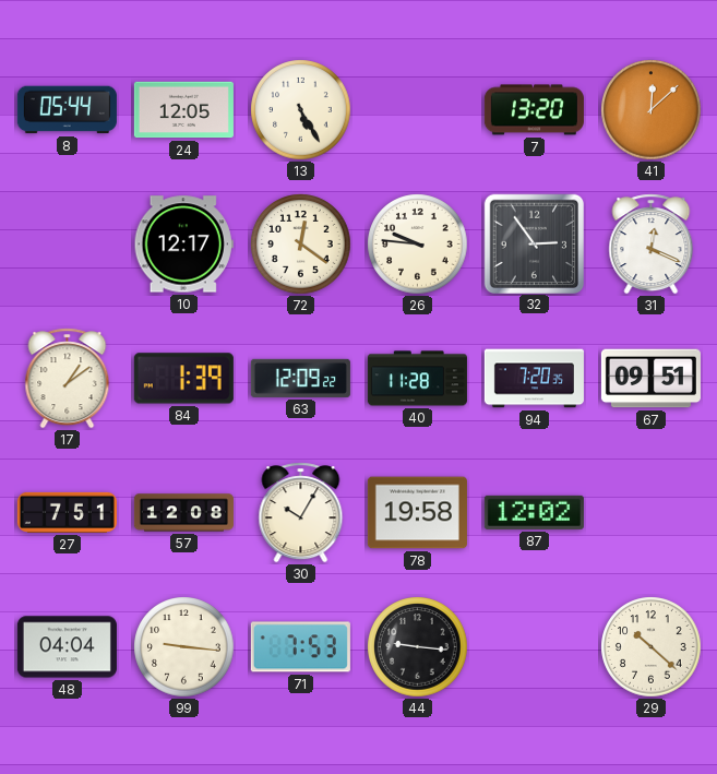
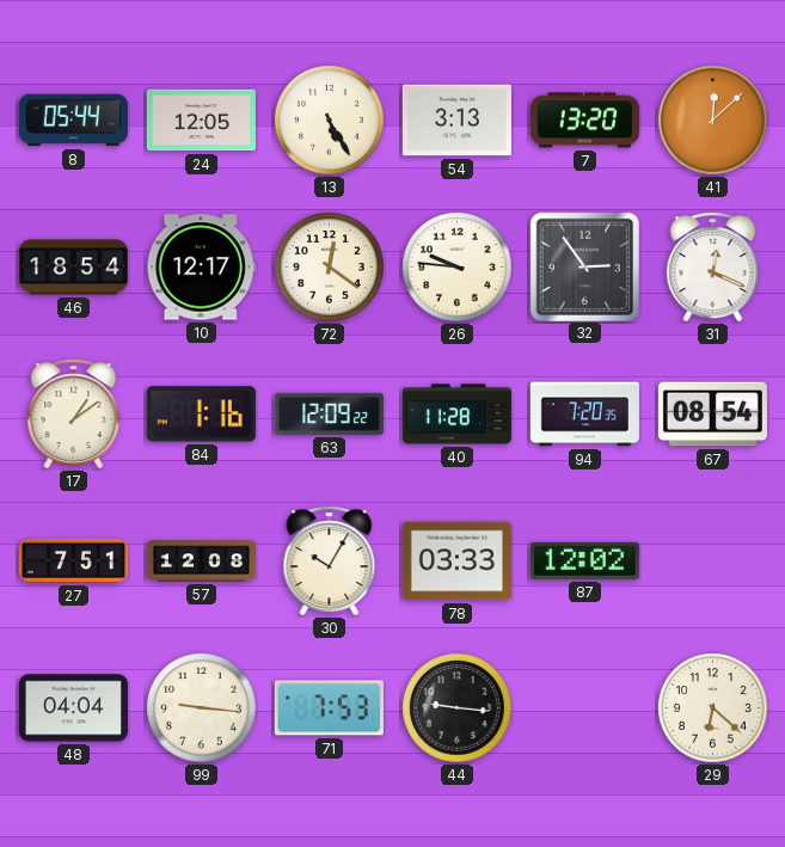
54: none -> 3:13
46: none -> 18:54
84: 1:39 -> 1:16
67: 09:51 -> 08:54
78: 19:58 -> 03:33
29: 10:22 -> 6:22
